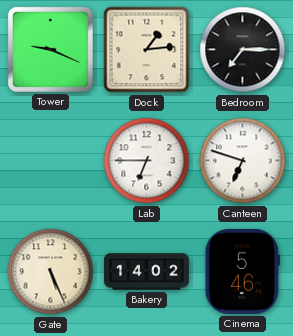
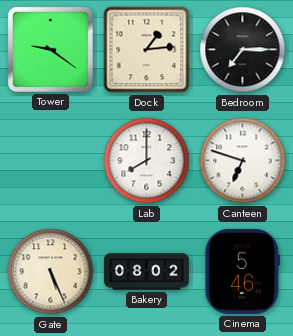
Tower: 9:19 -> 9:21
Lab: 6:45 -> 8:00
Bakery: 14:02 -> 08:02
